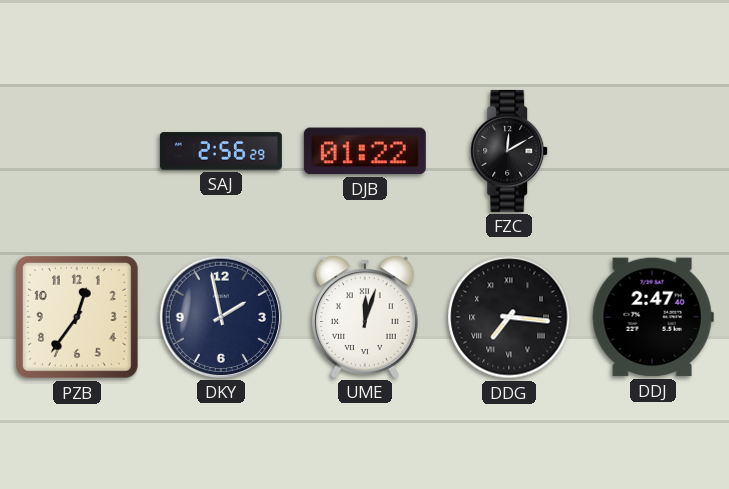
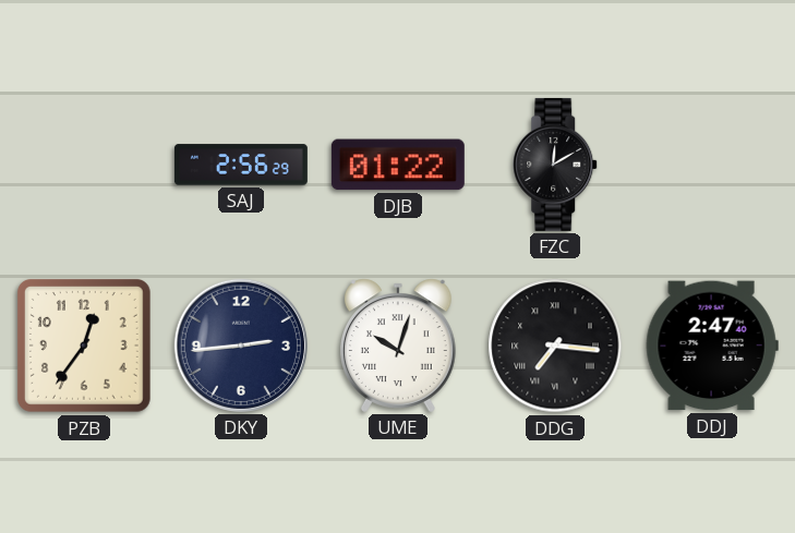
DKY: 1:58 -> 2:44
UME: 12:03 -> 10:03
